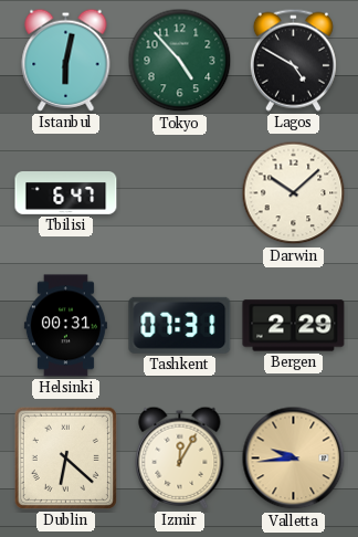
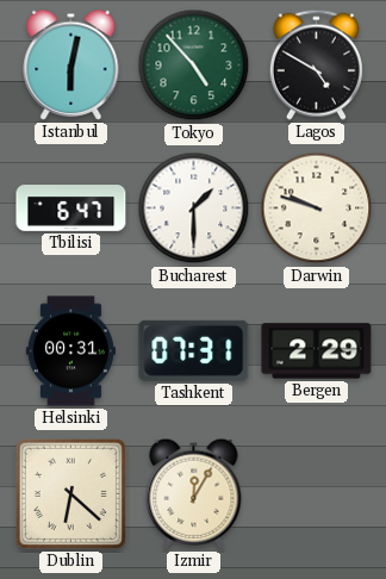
Bucharest: none -> 1:30
Darwin: 10:08 -> 9:48
Valletta: 9:44 -> none
